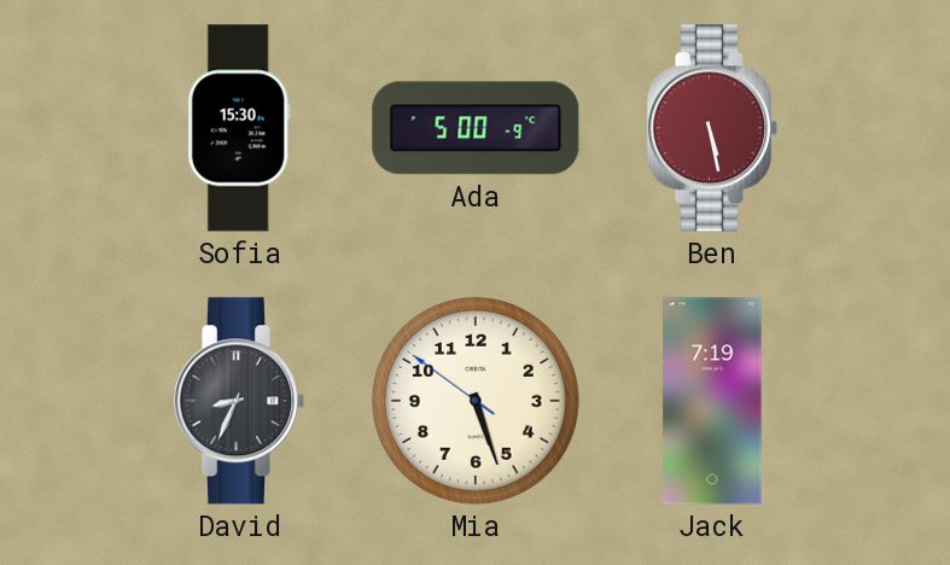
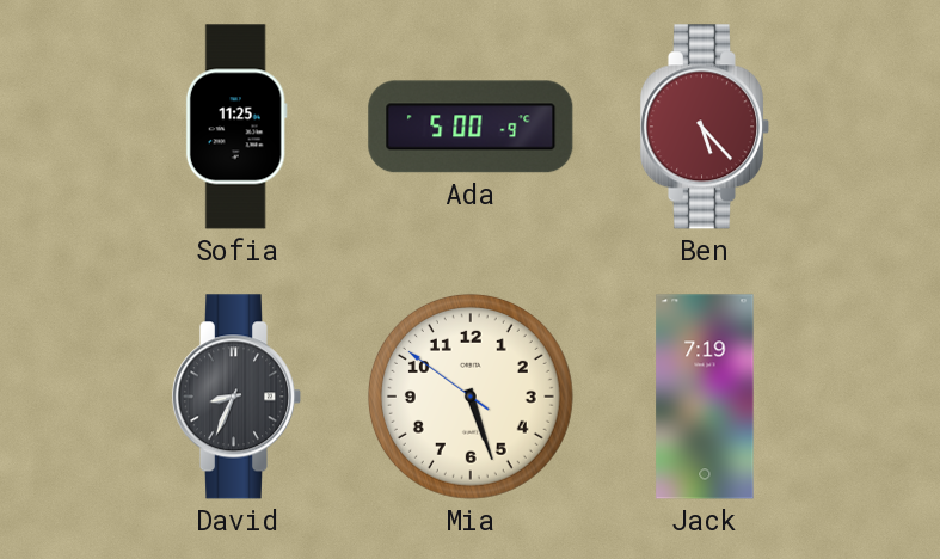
Sofia: 15:30 -> 11:25
Ben: 5:28 -> 5:23
